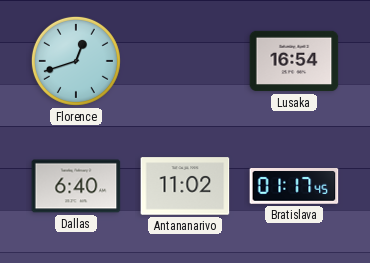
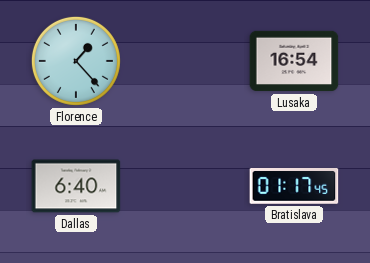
Florence: 12:42 -> 1:23
Antananarivo: 11:02 -> none
